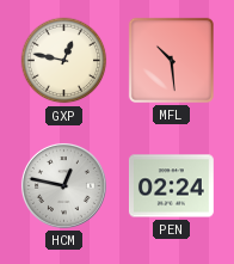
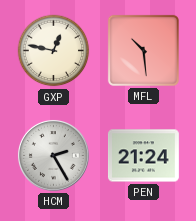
HCM: 12:47 -> 2:25
PEN: 02:24 -> 21:24
